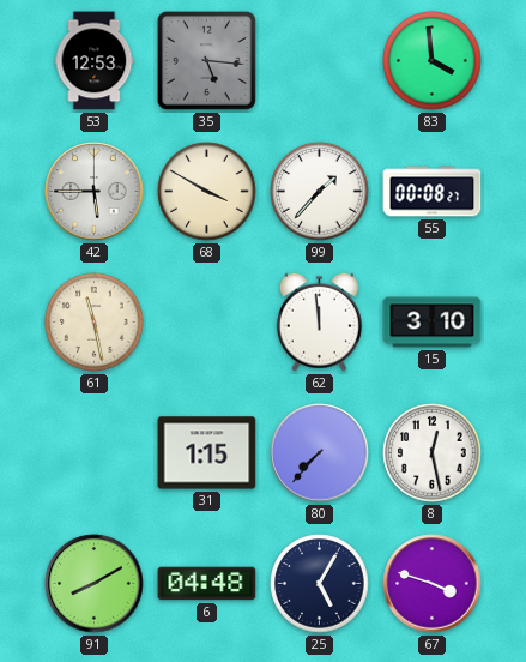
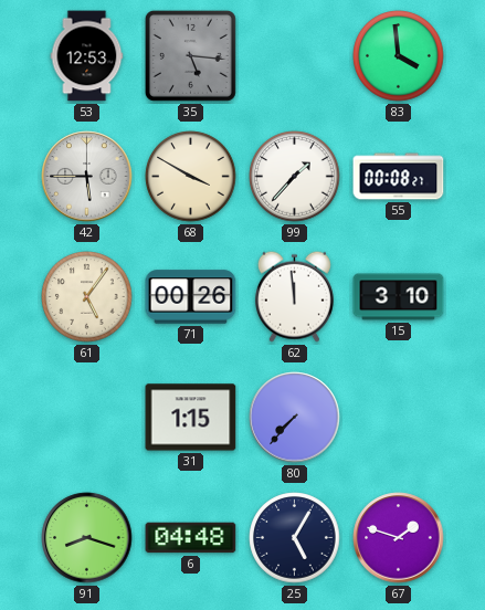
61: 11:28 -> 5:06
71: none -> 00:26
8: 12:28 -> none
91: 8:10 -> 8:18
67: 3:48 -> 1:48
